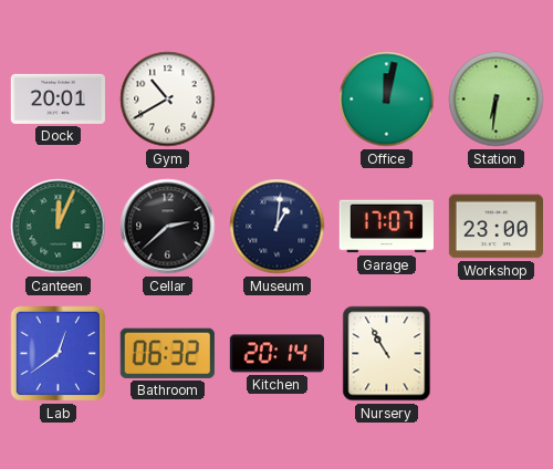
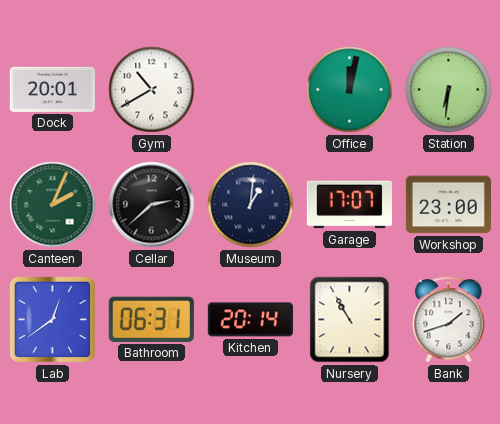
Canteen: 12:04 -> 2:04
Bathroom: 06:32 -> 06:31
Bank: none -> 1:42
